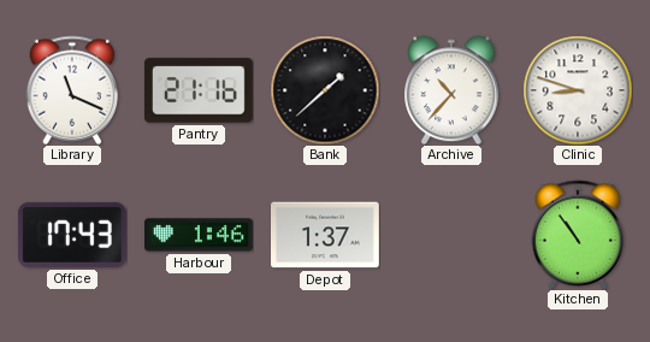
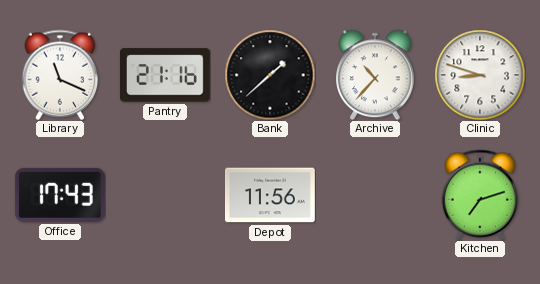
Harbour: 1:46 -> none
Depot: 1:37 -> 11:56
Kitchen: 10:54 -> 7:12
